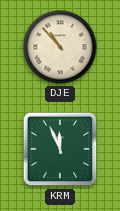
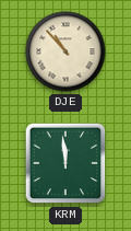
KRM: 11:56 -> 11:59
